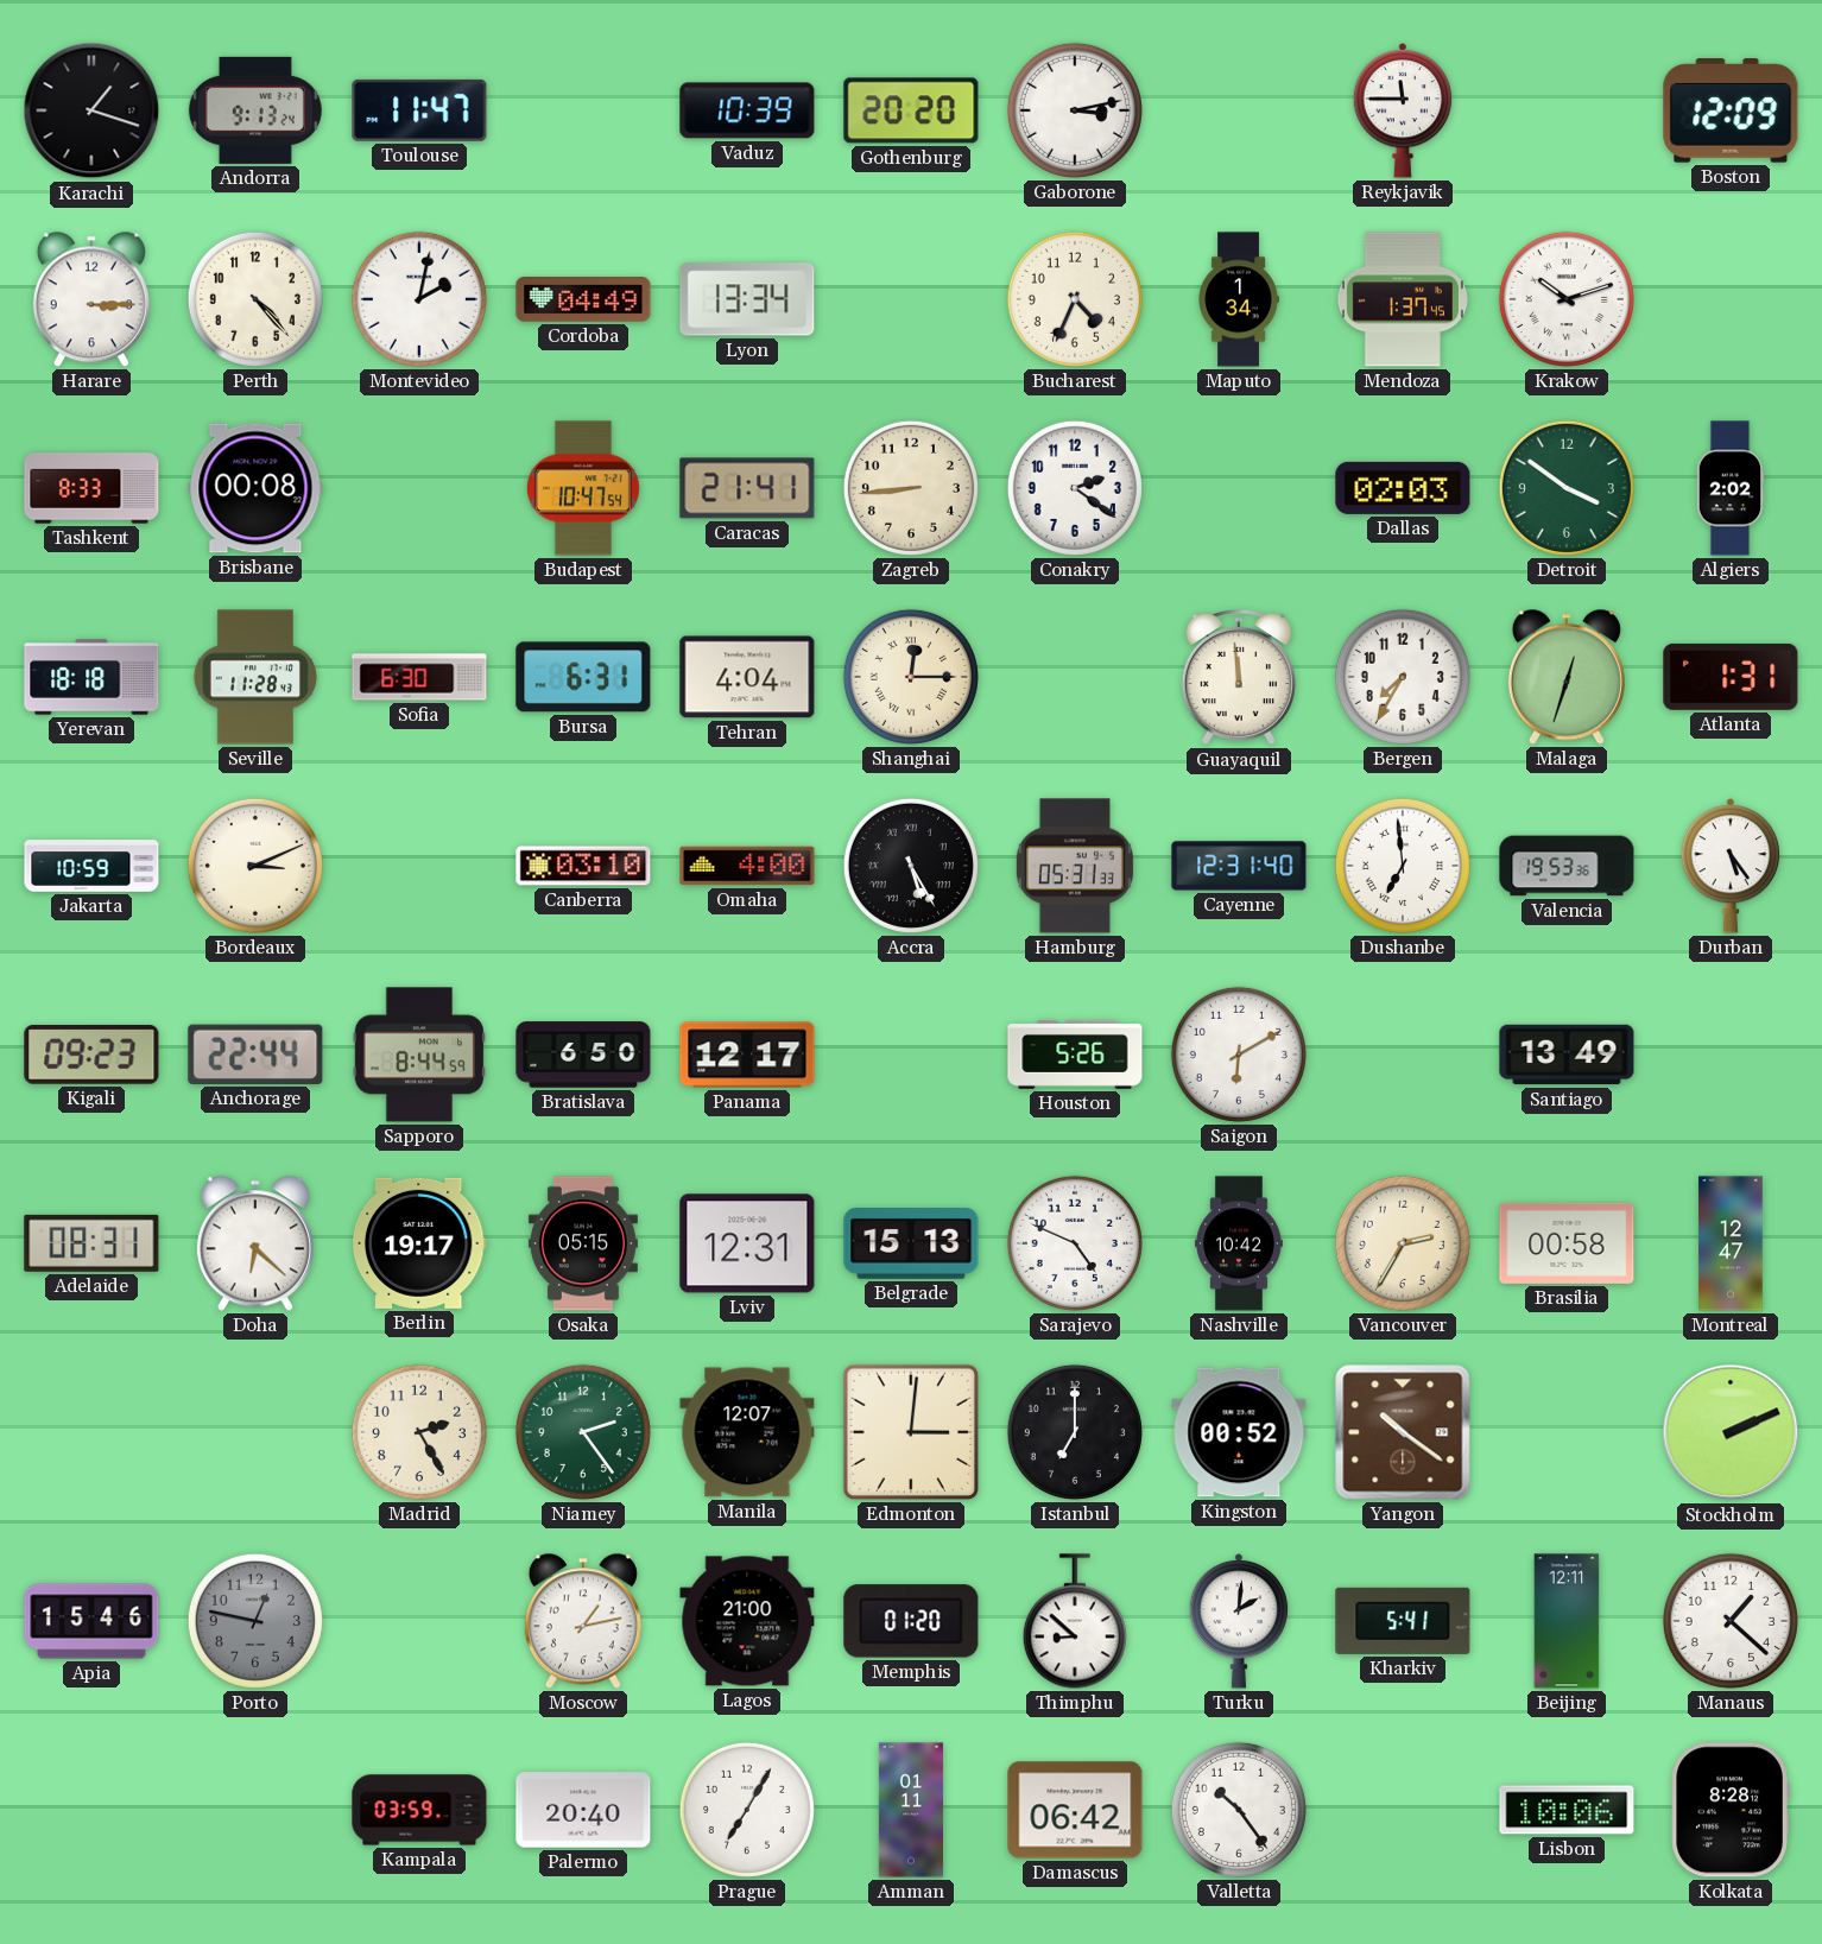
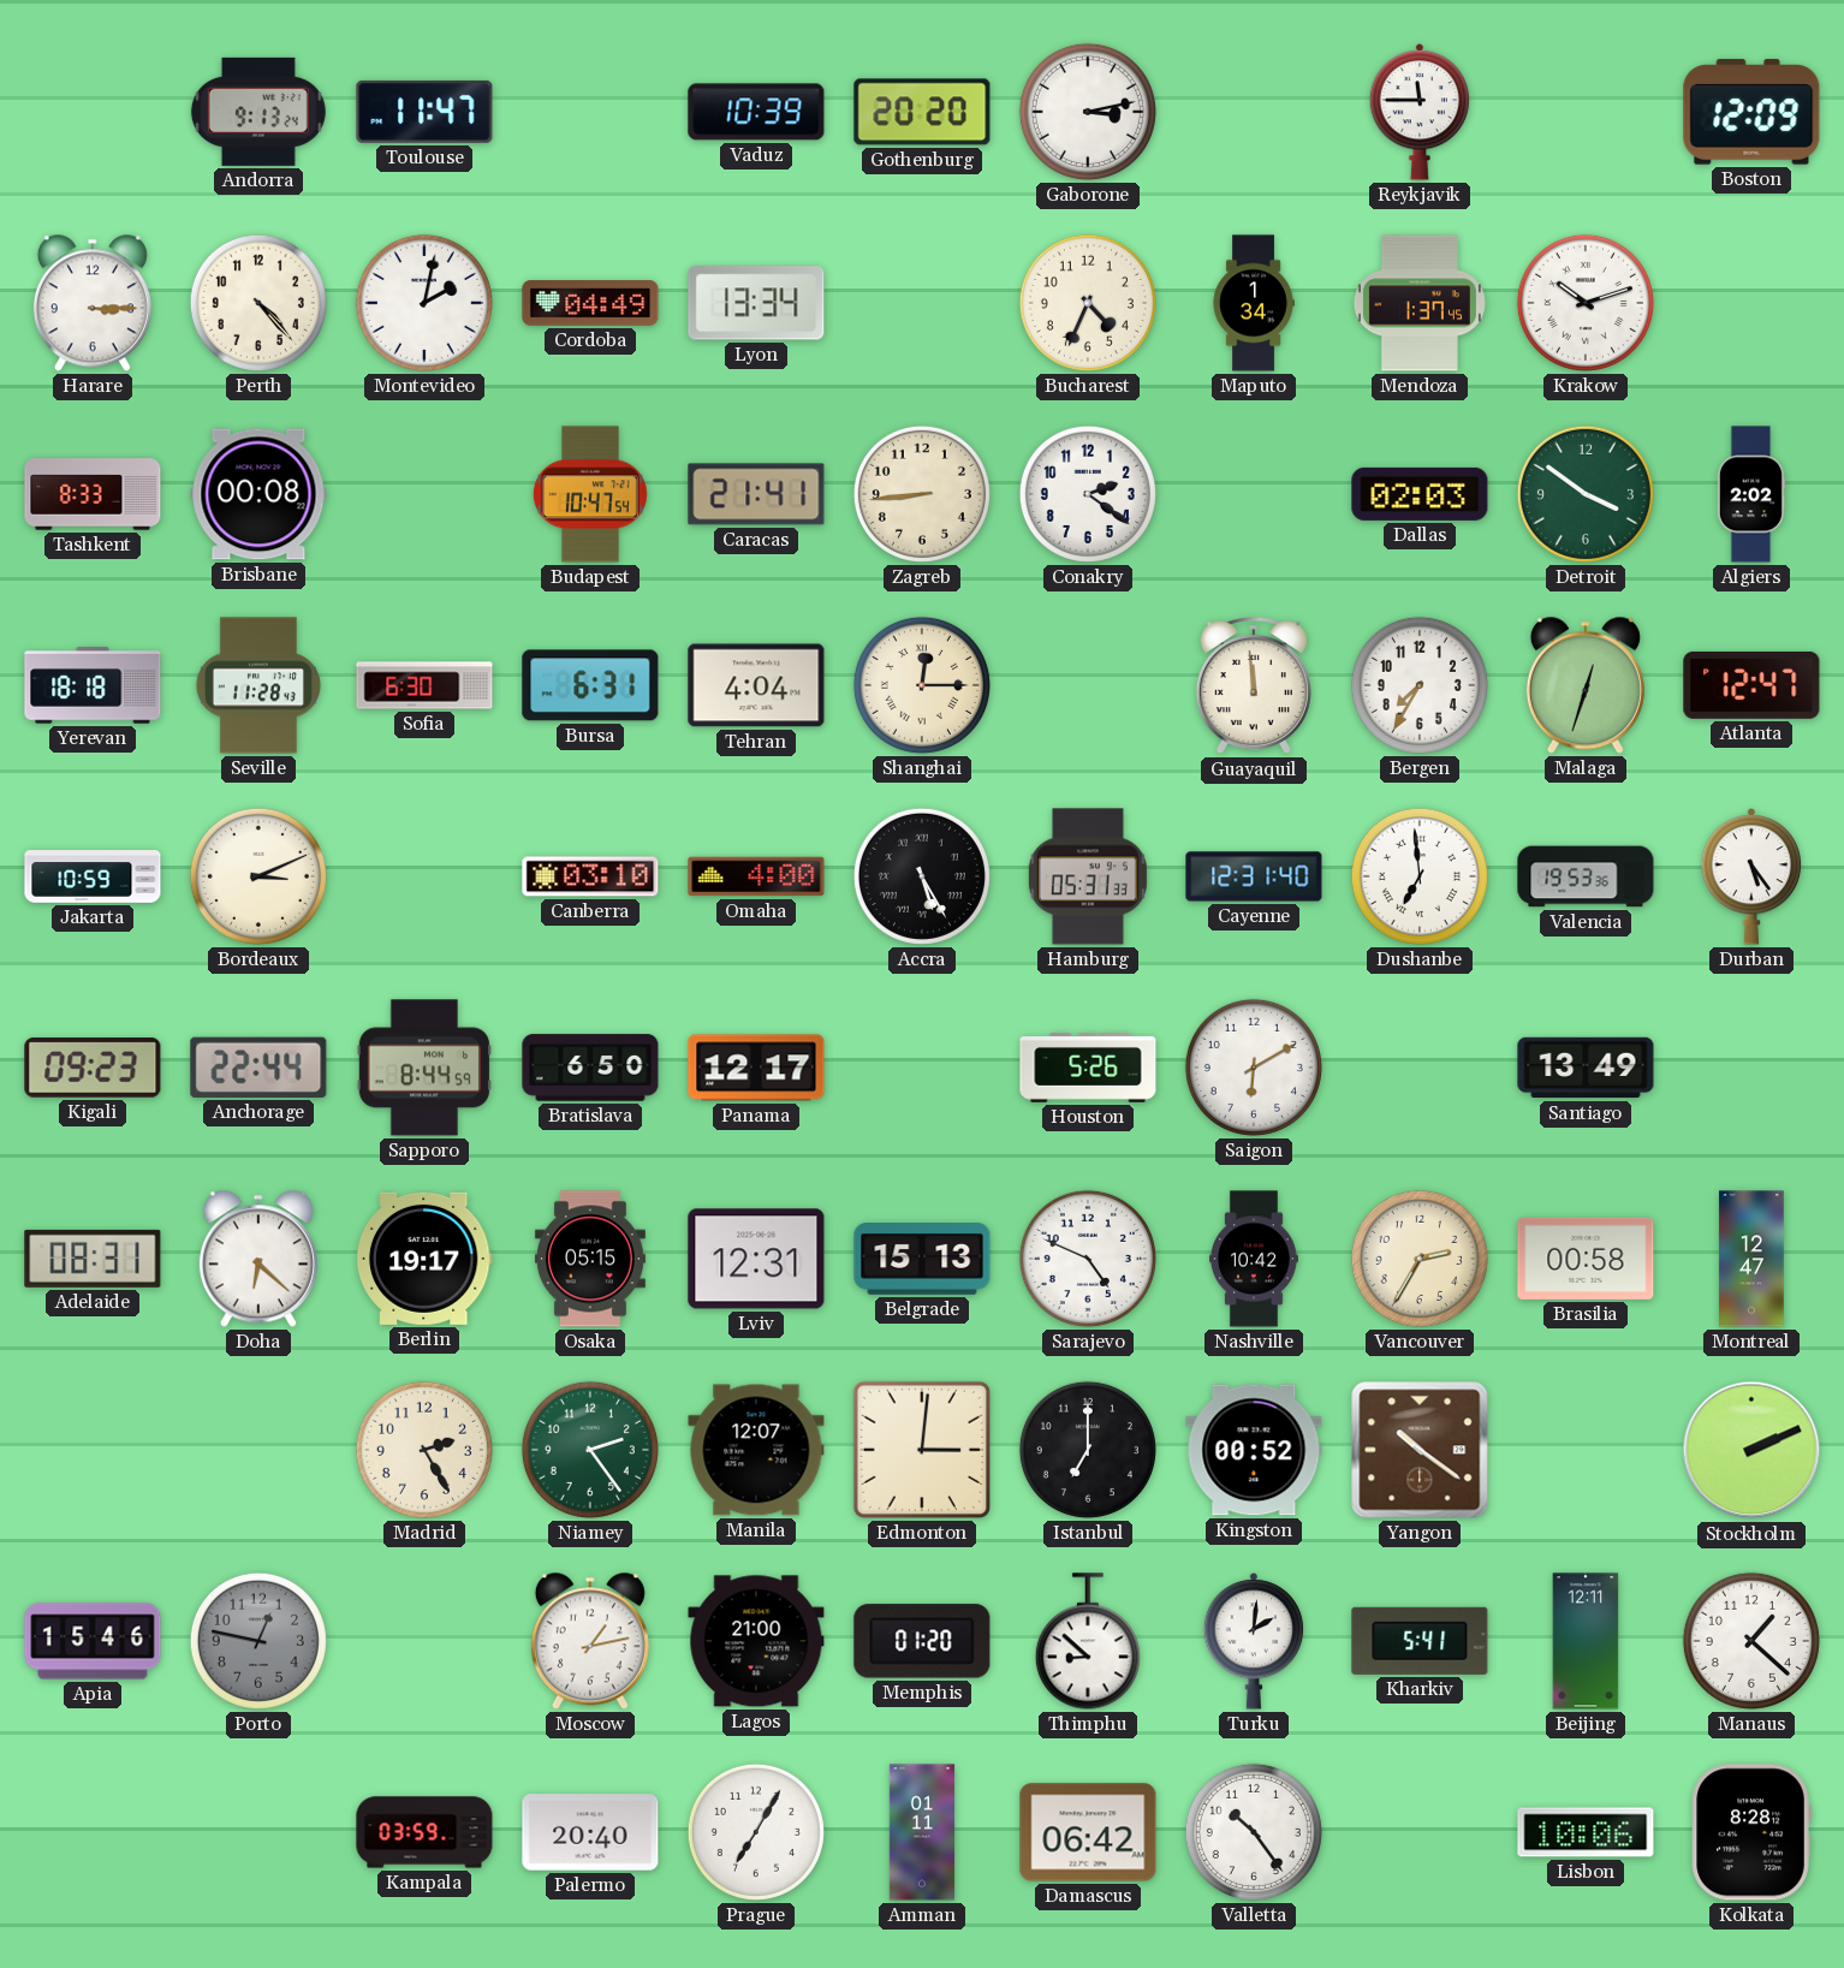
Karachi: 1:18 -> none
Atlanta: 1:31 -> 12:47
